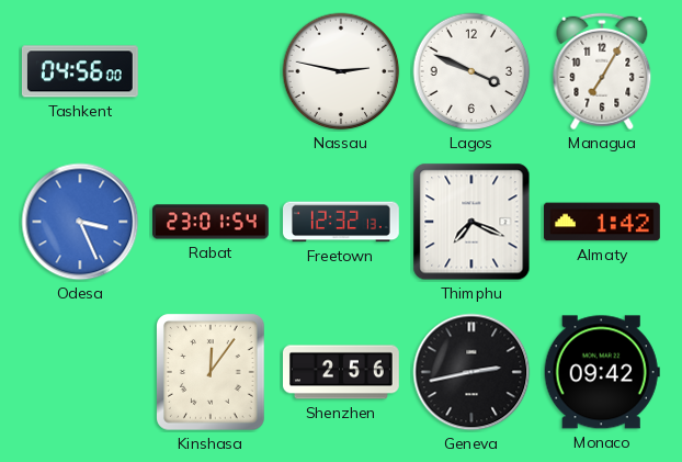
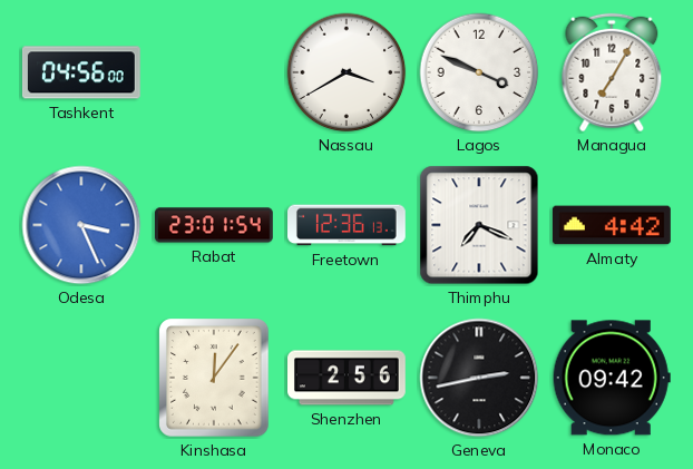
Nassau: 2:47 -> 3:40
Freetown: 12:32 -> 12:36
Almaty: 1:42 -> 4:42
